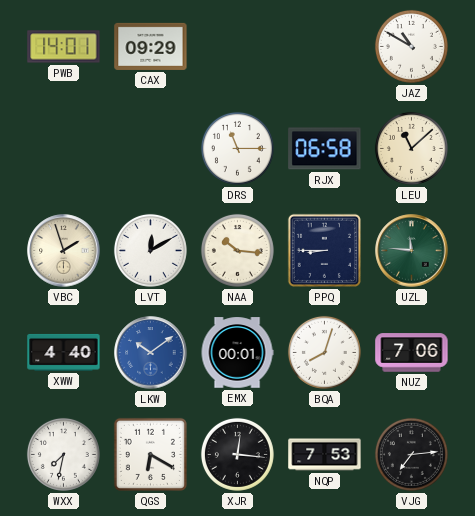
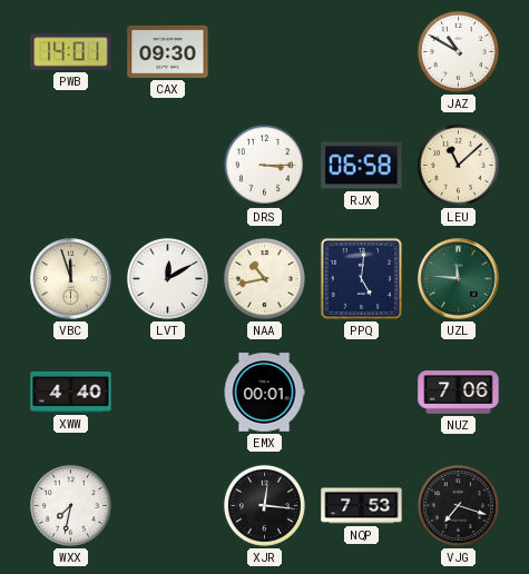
CAX: 09:29 -> 09:30
DRS: 11:15 -> 3:15
VBC: 1:57 -> 11:57
NAA: 10:16 -> 10:43
PPQ: 8:45 -> 5:01
LKW: 10:09 -> none
BQA: 8:03 -> none
QGS: 6:20 -> none
VJG: 7:14 -> 7:18
